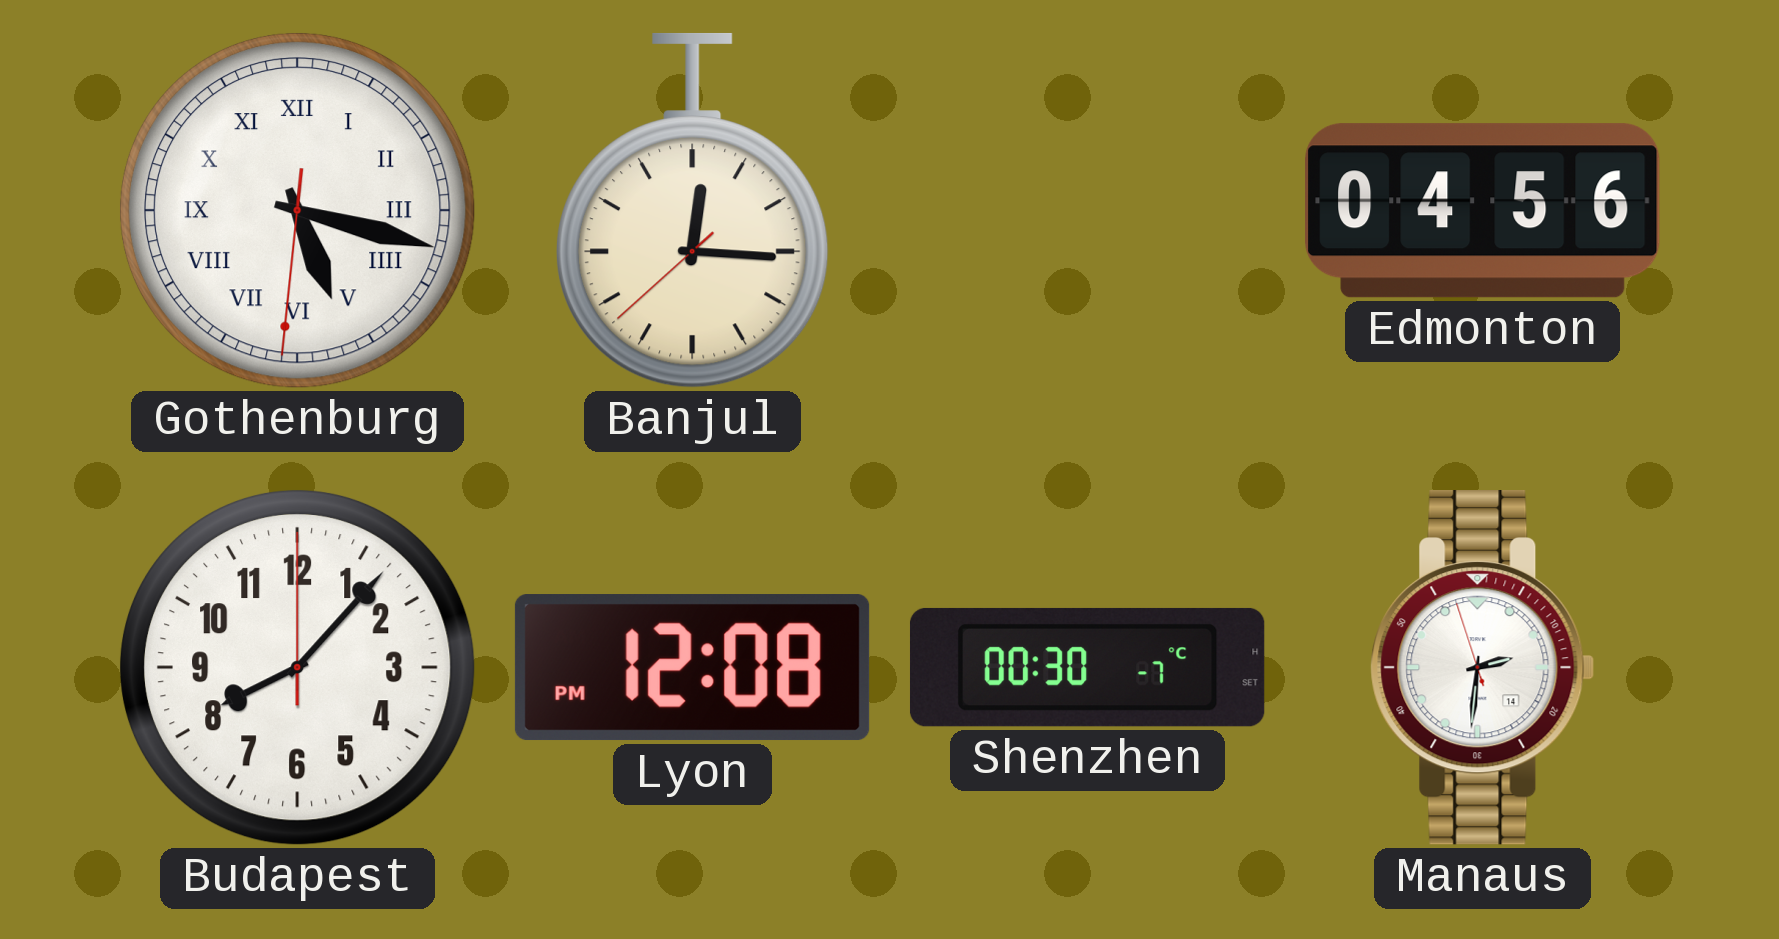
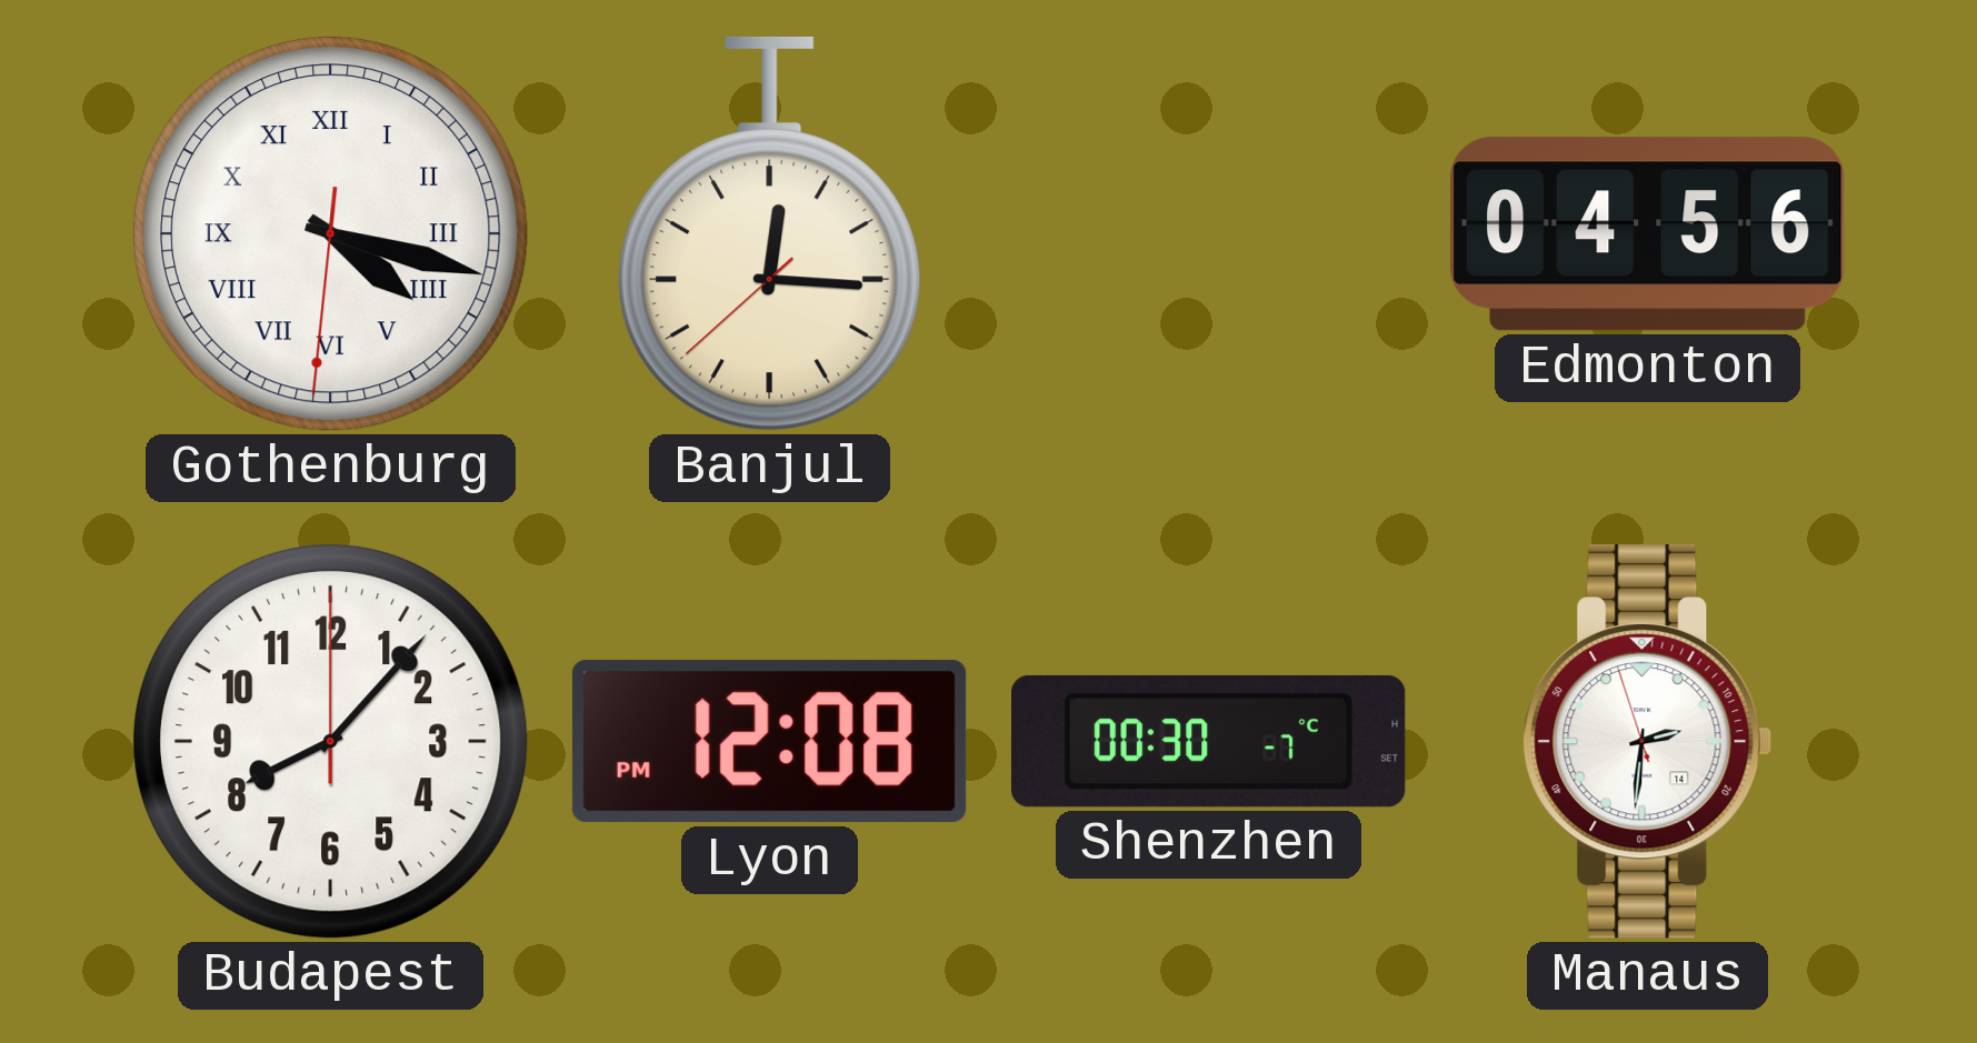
Gothenburg: 5:17 -> 4:17
